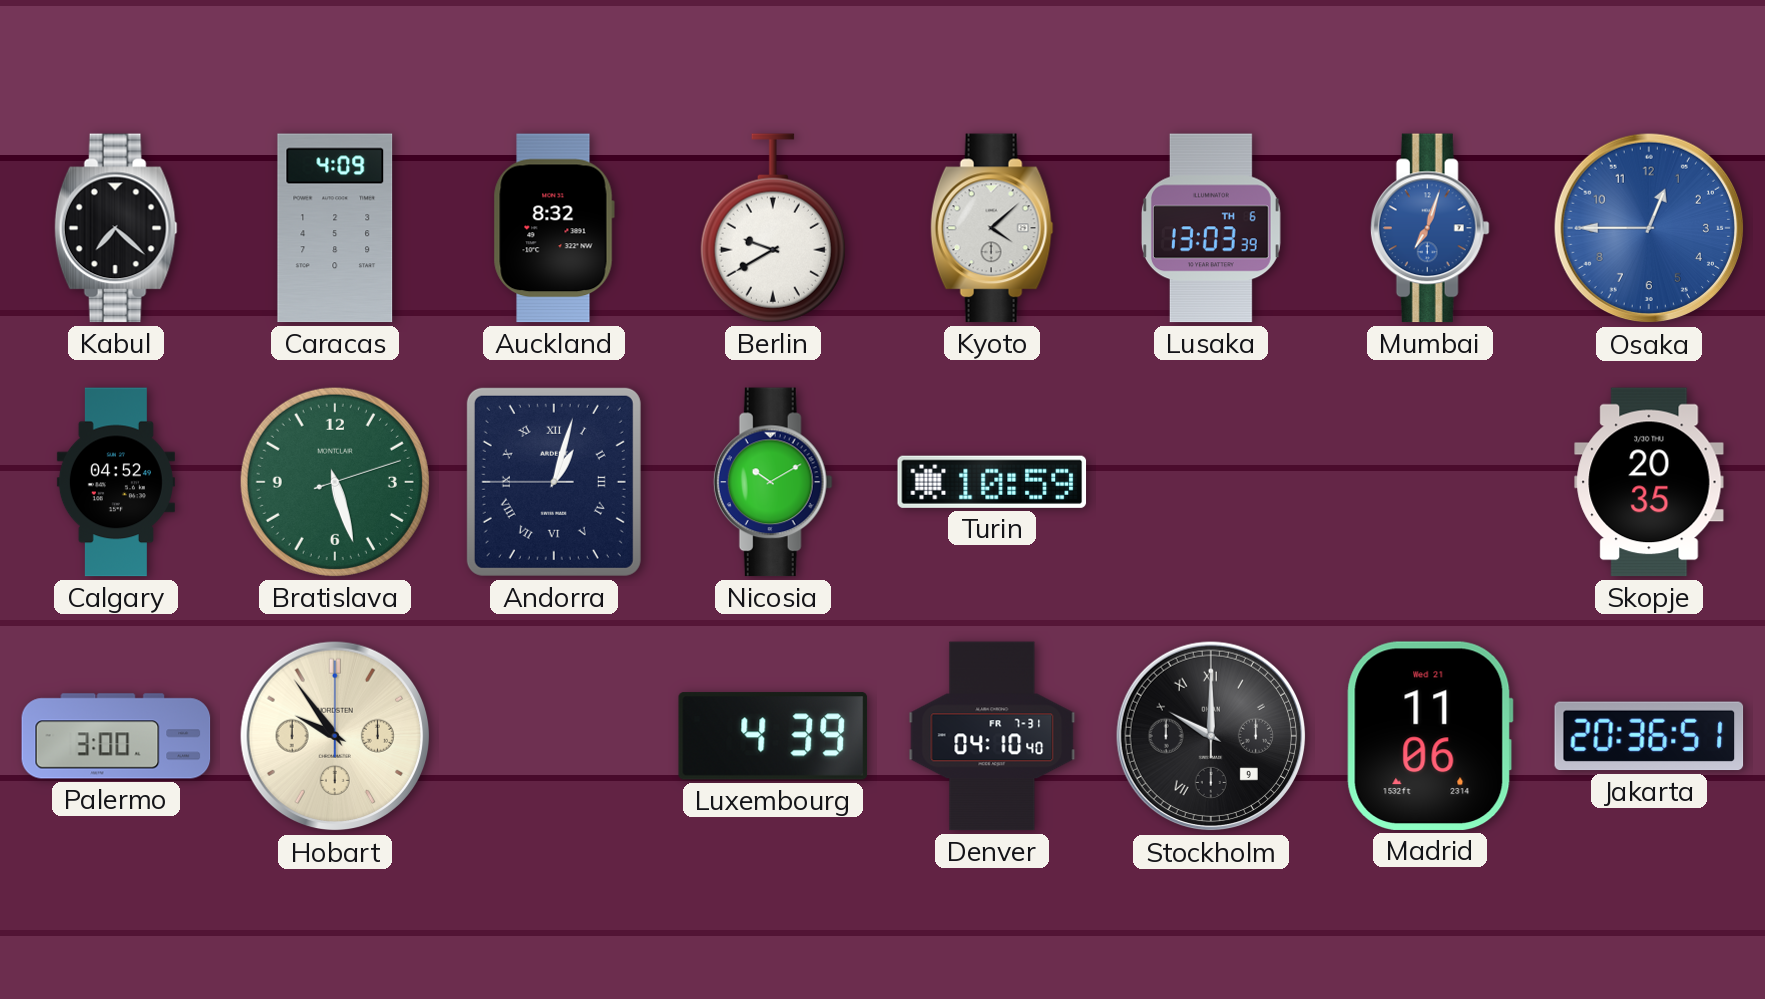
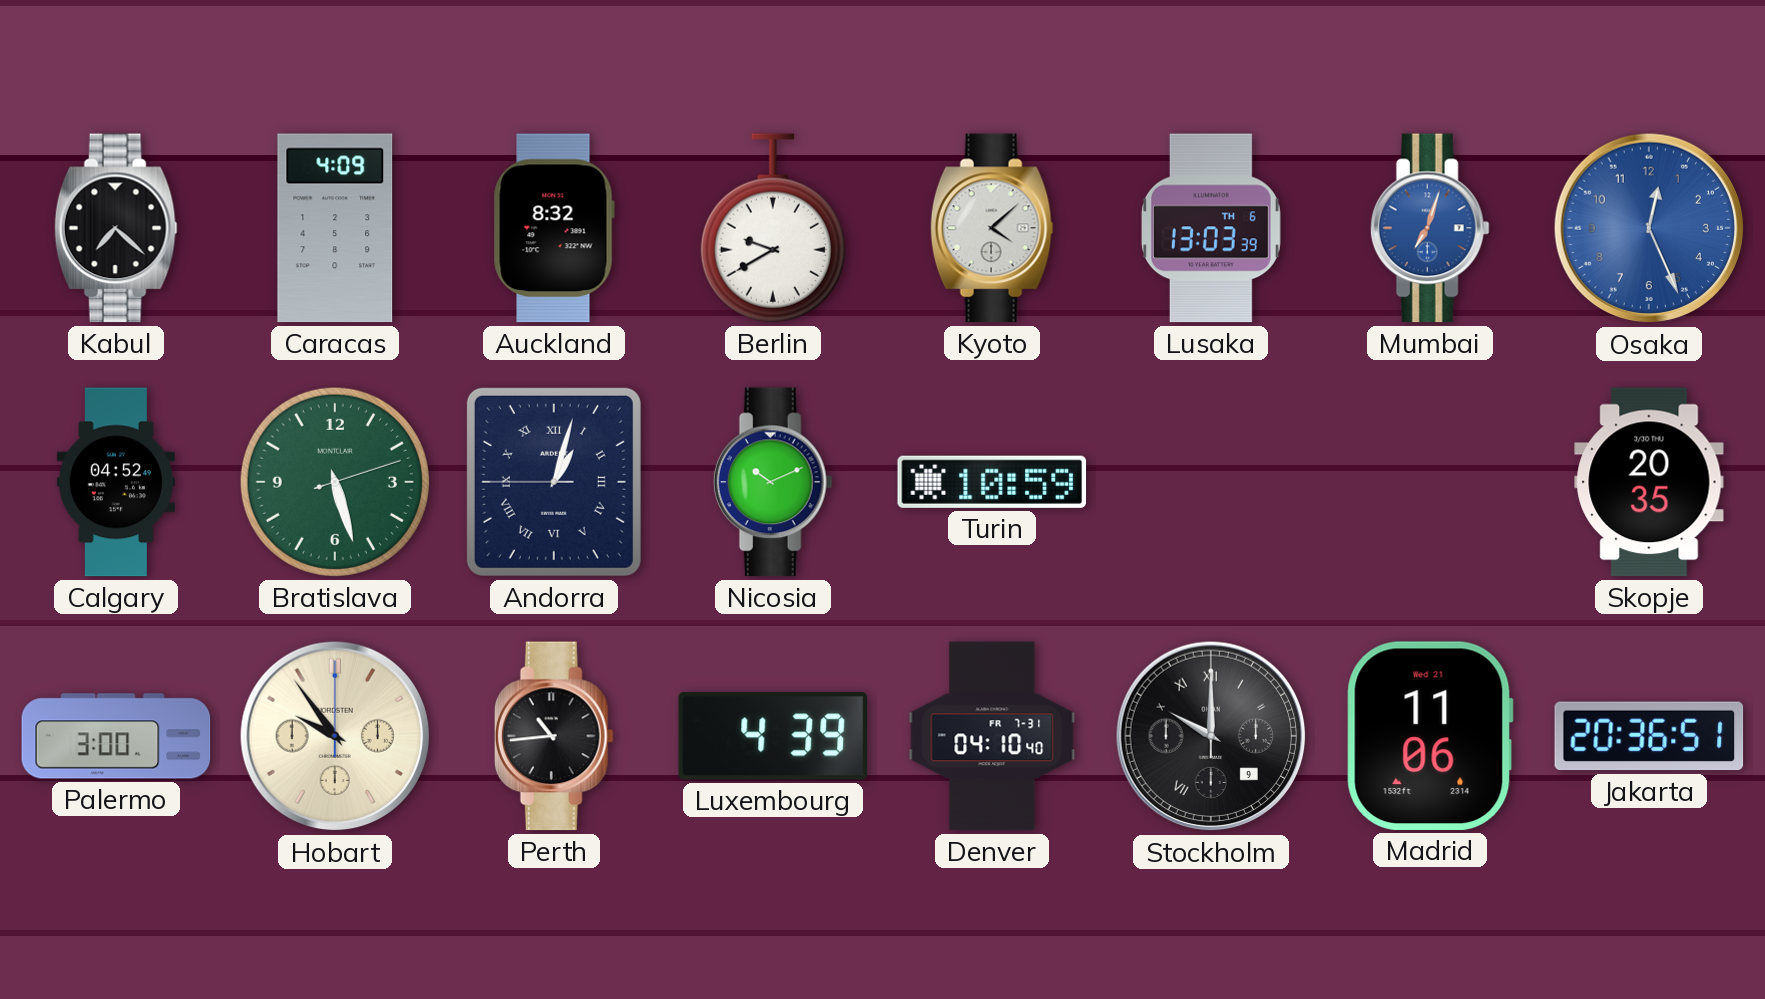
Osaka: 12:45 -> 12:26
Nicosia: 10:10 -> 10:11
Perth: none -> 10:44
